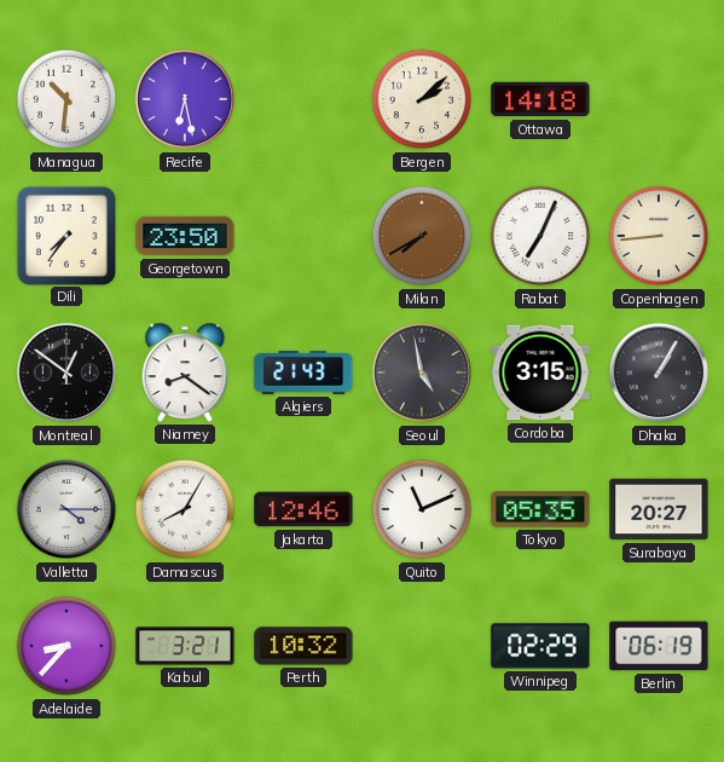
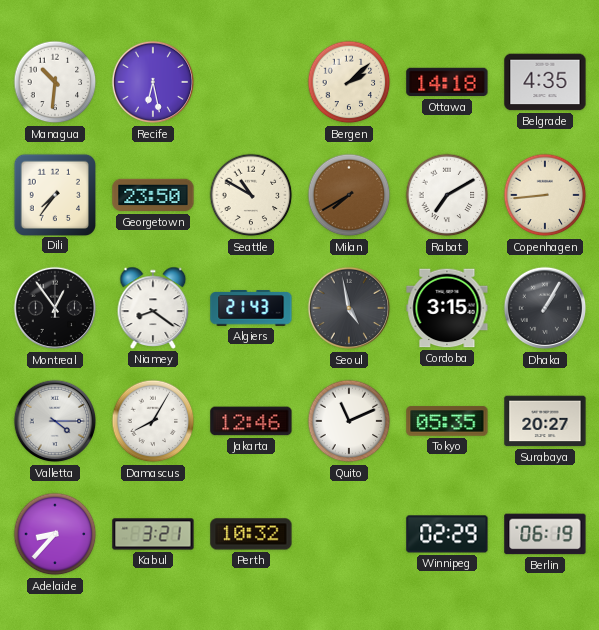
Belgrade: none -> 4:35
Seattle: none -> 10:50
Rabat: 7:04 -> 7:10
Montreal: 12:51 -> 12:54
